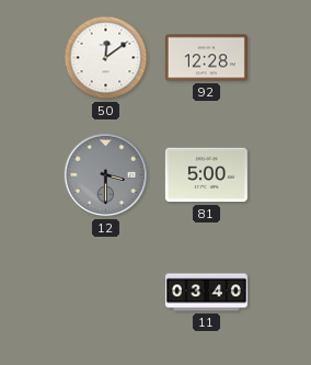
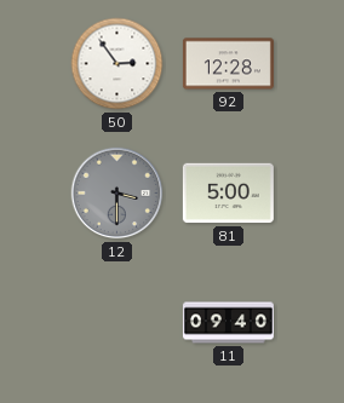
50: 12:09 -> 2:54
11: 03:40 -> 09:40
